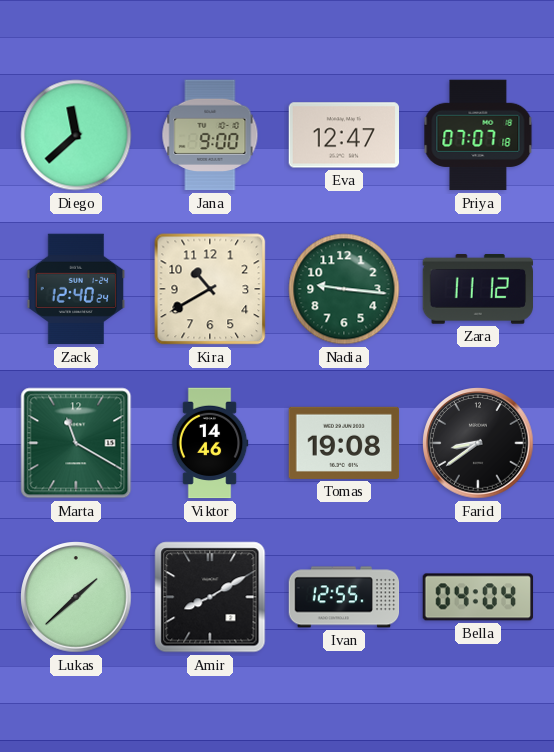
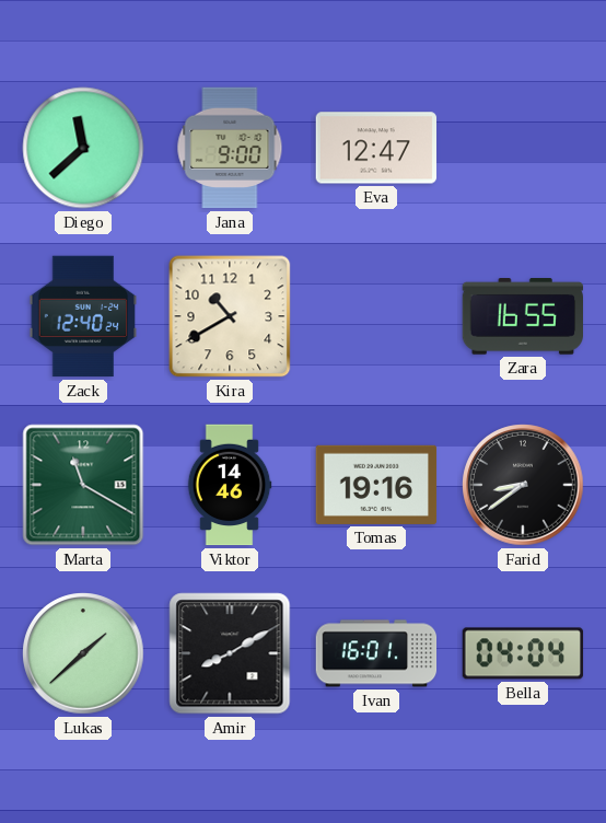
Priya: 07:07 -> none
Nadia: 9:16 -> none
Zara: 11:12 -> 16:55
Tomas: 19:08 -> 19:16
Ivan: 12:55 -> 16:01
